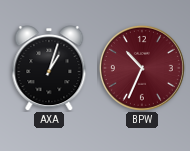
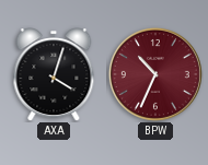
AXA: 1:03 -> 4:03
